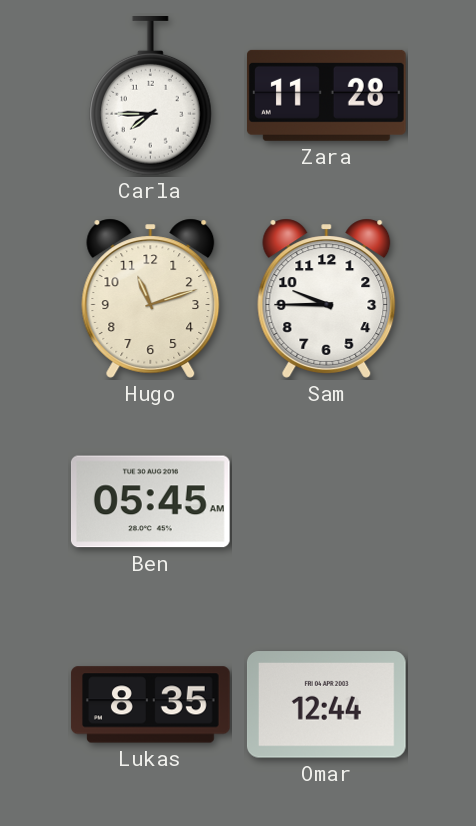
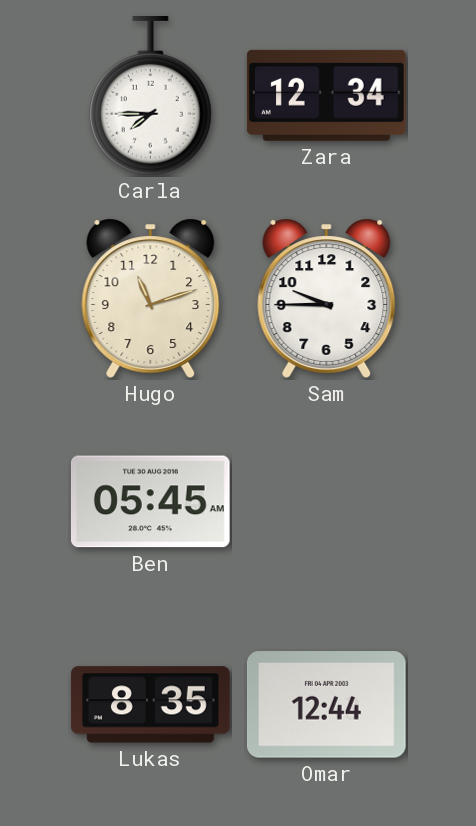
Zara: 11:28 -> 12:34
